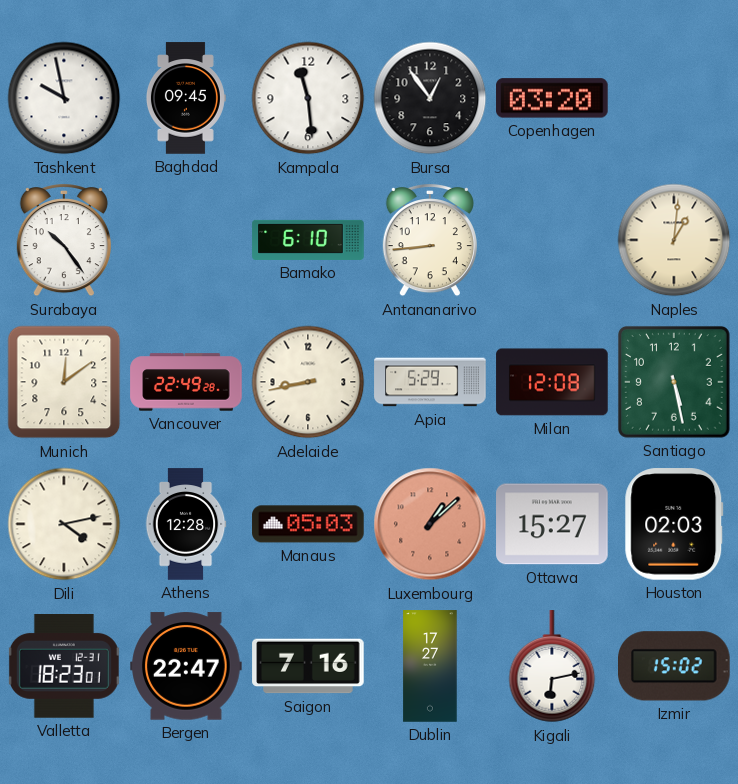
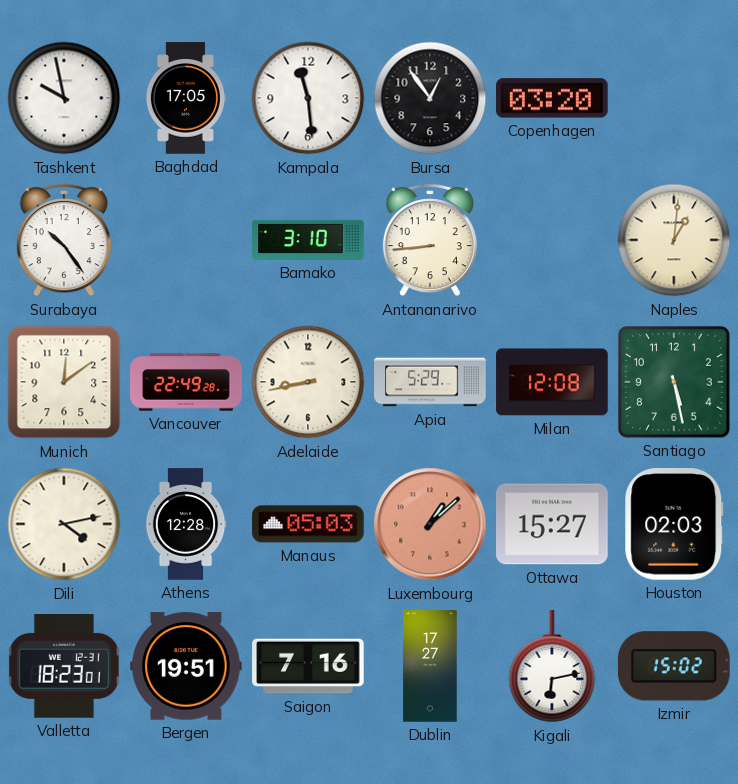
Baghdad: 09:45 -> 17:05
Bamako: 6:10 -> 3:10
Bergen: 22:47 -> 19:51
